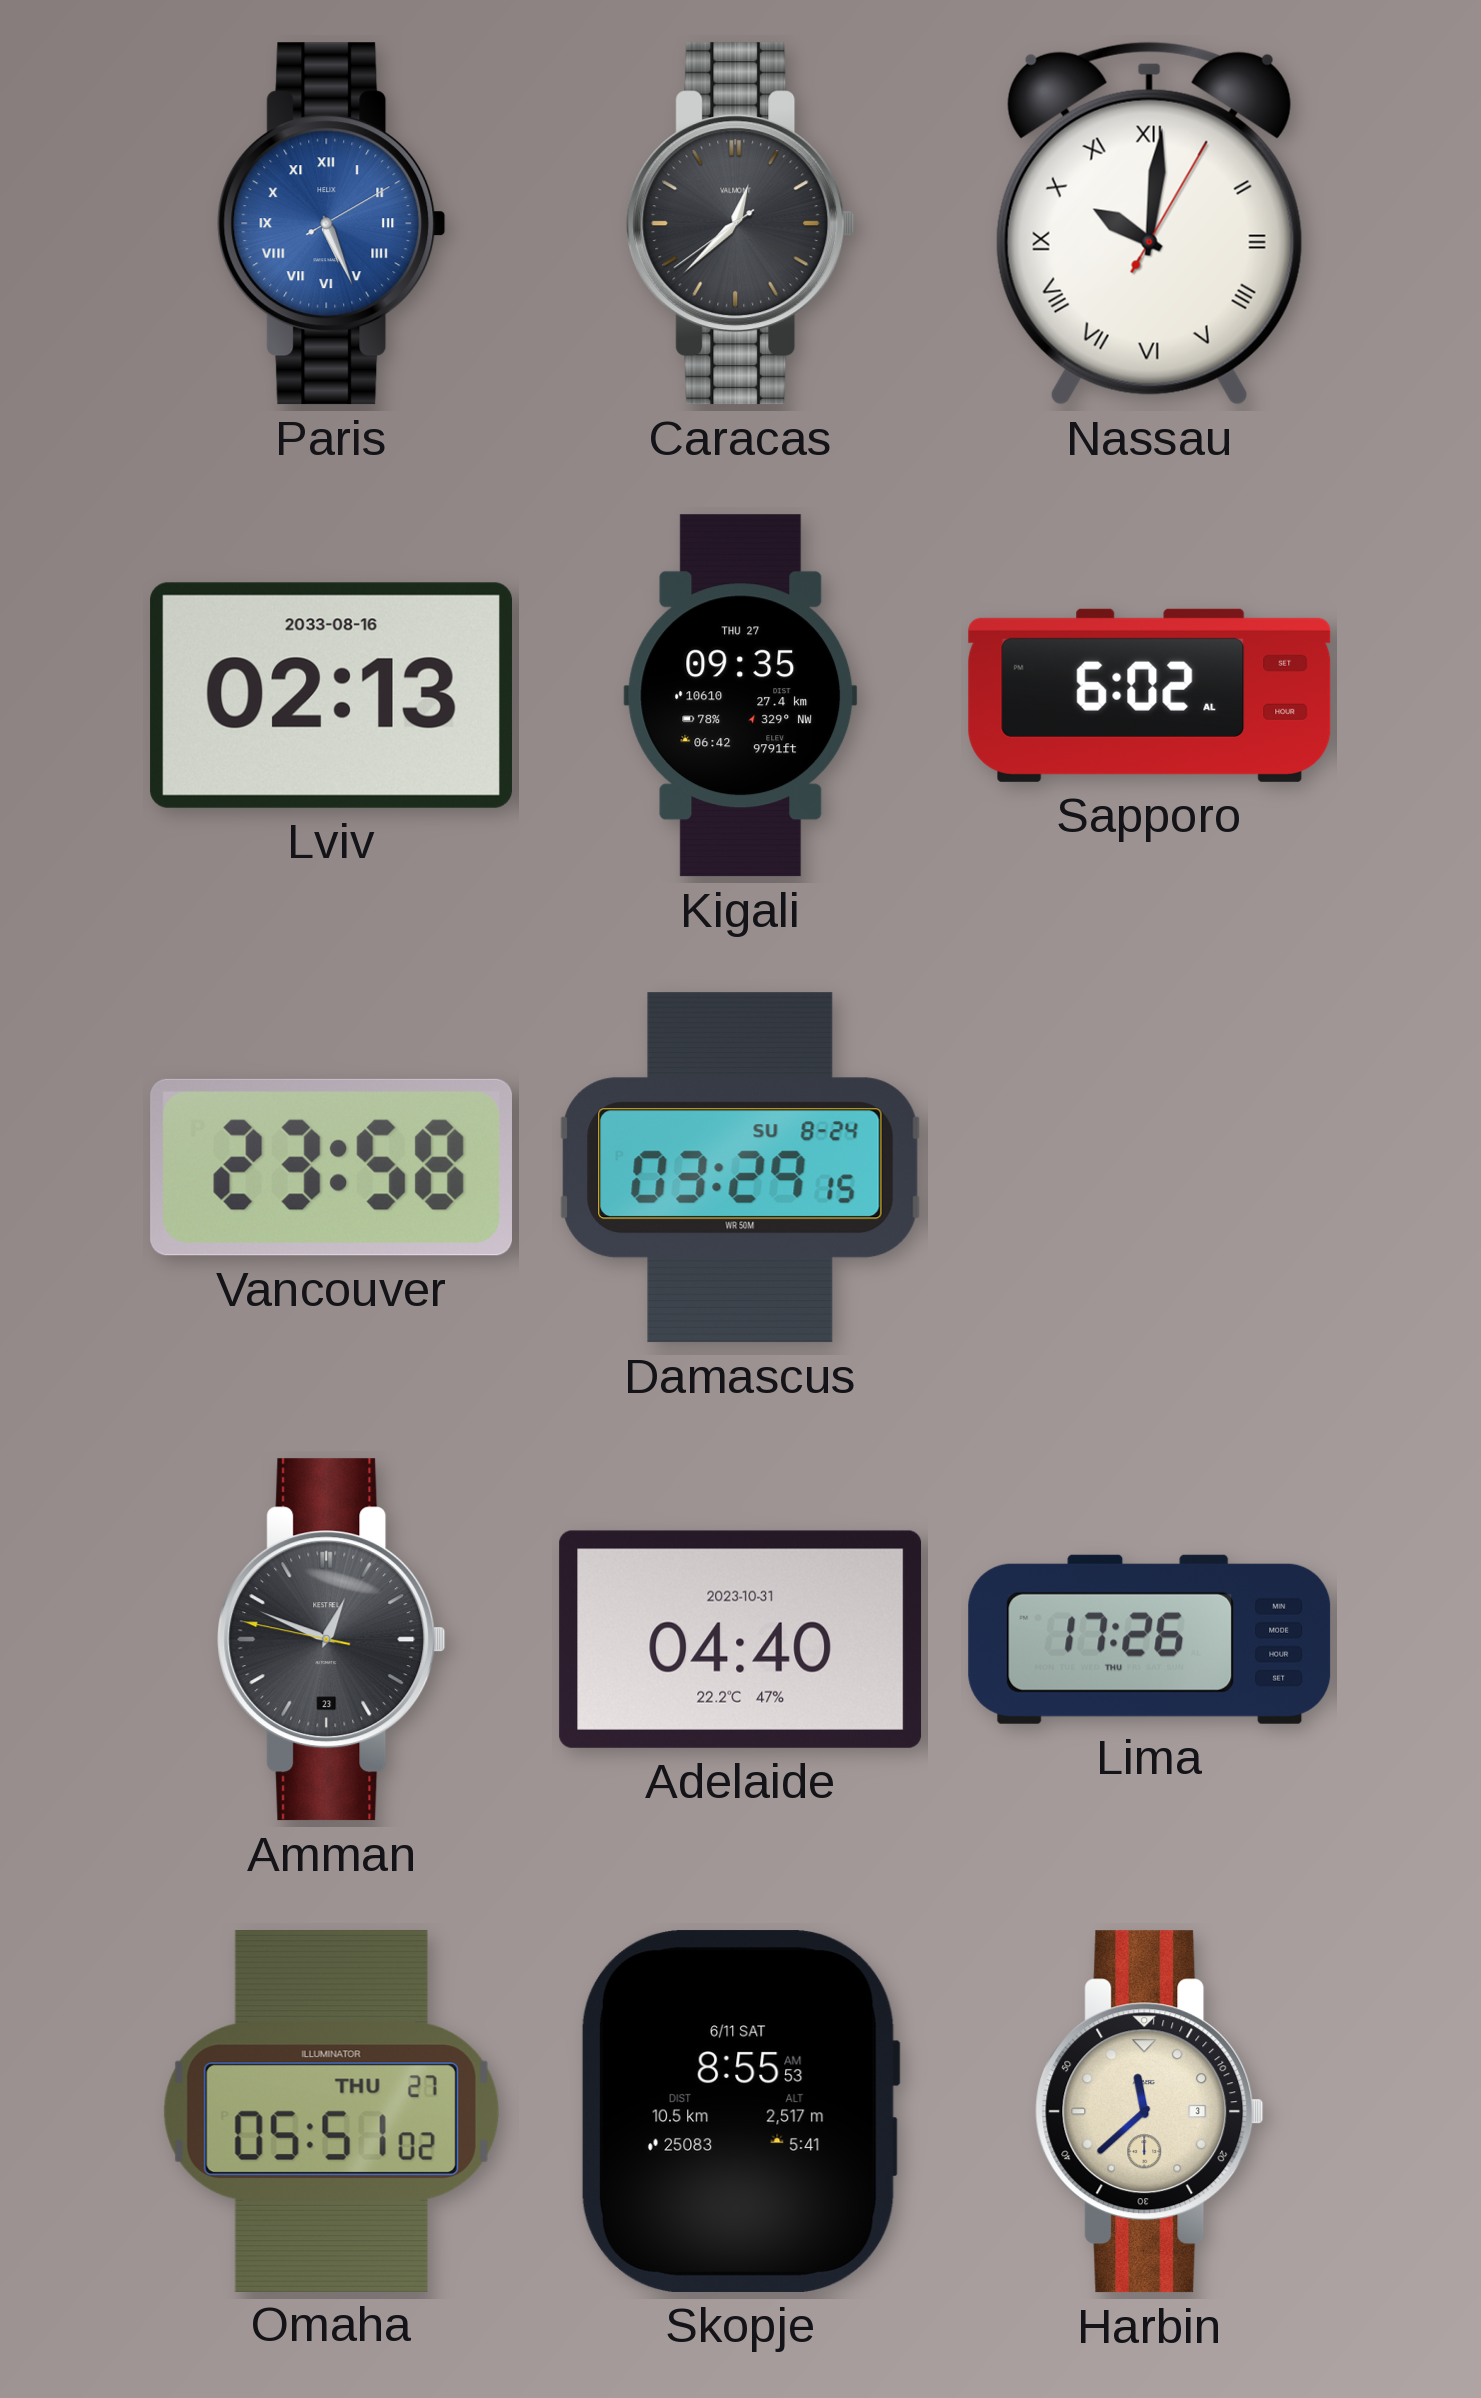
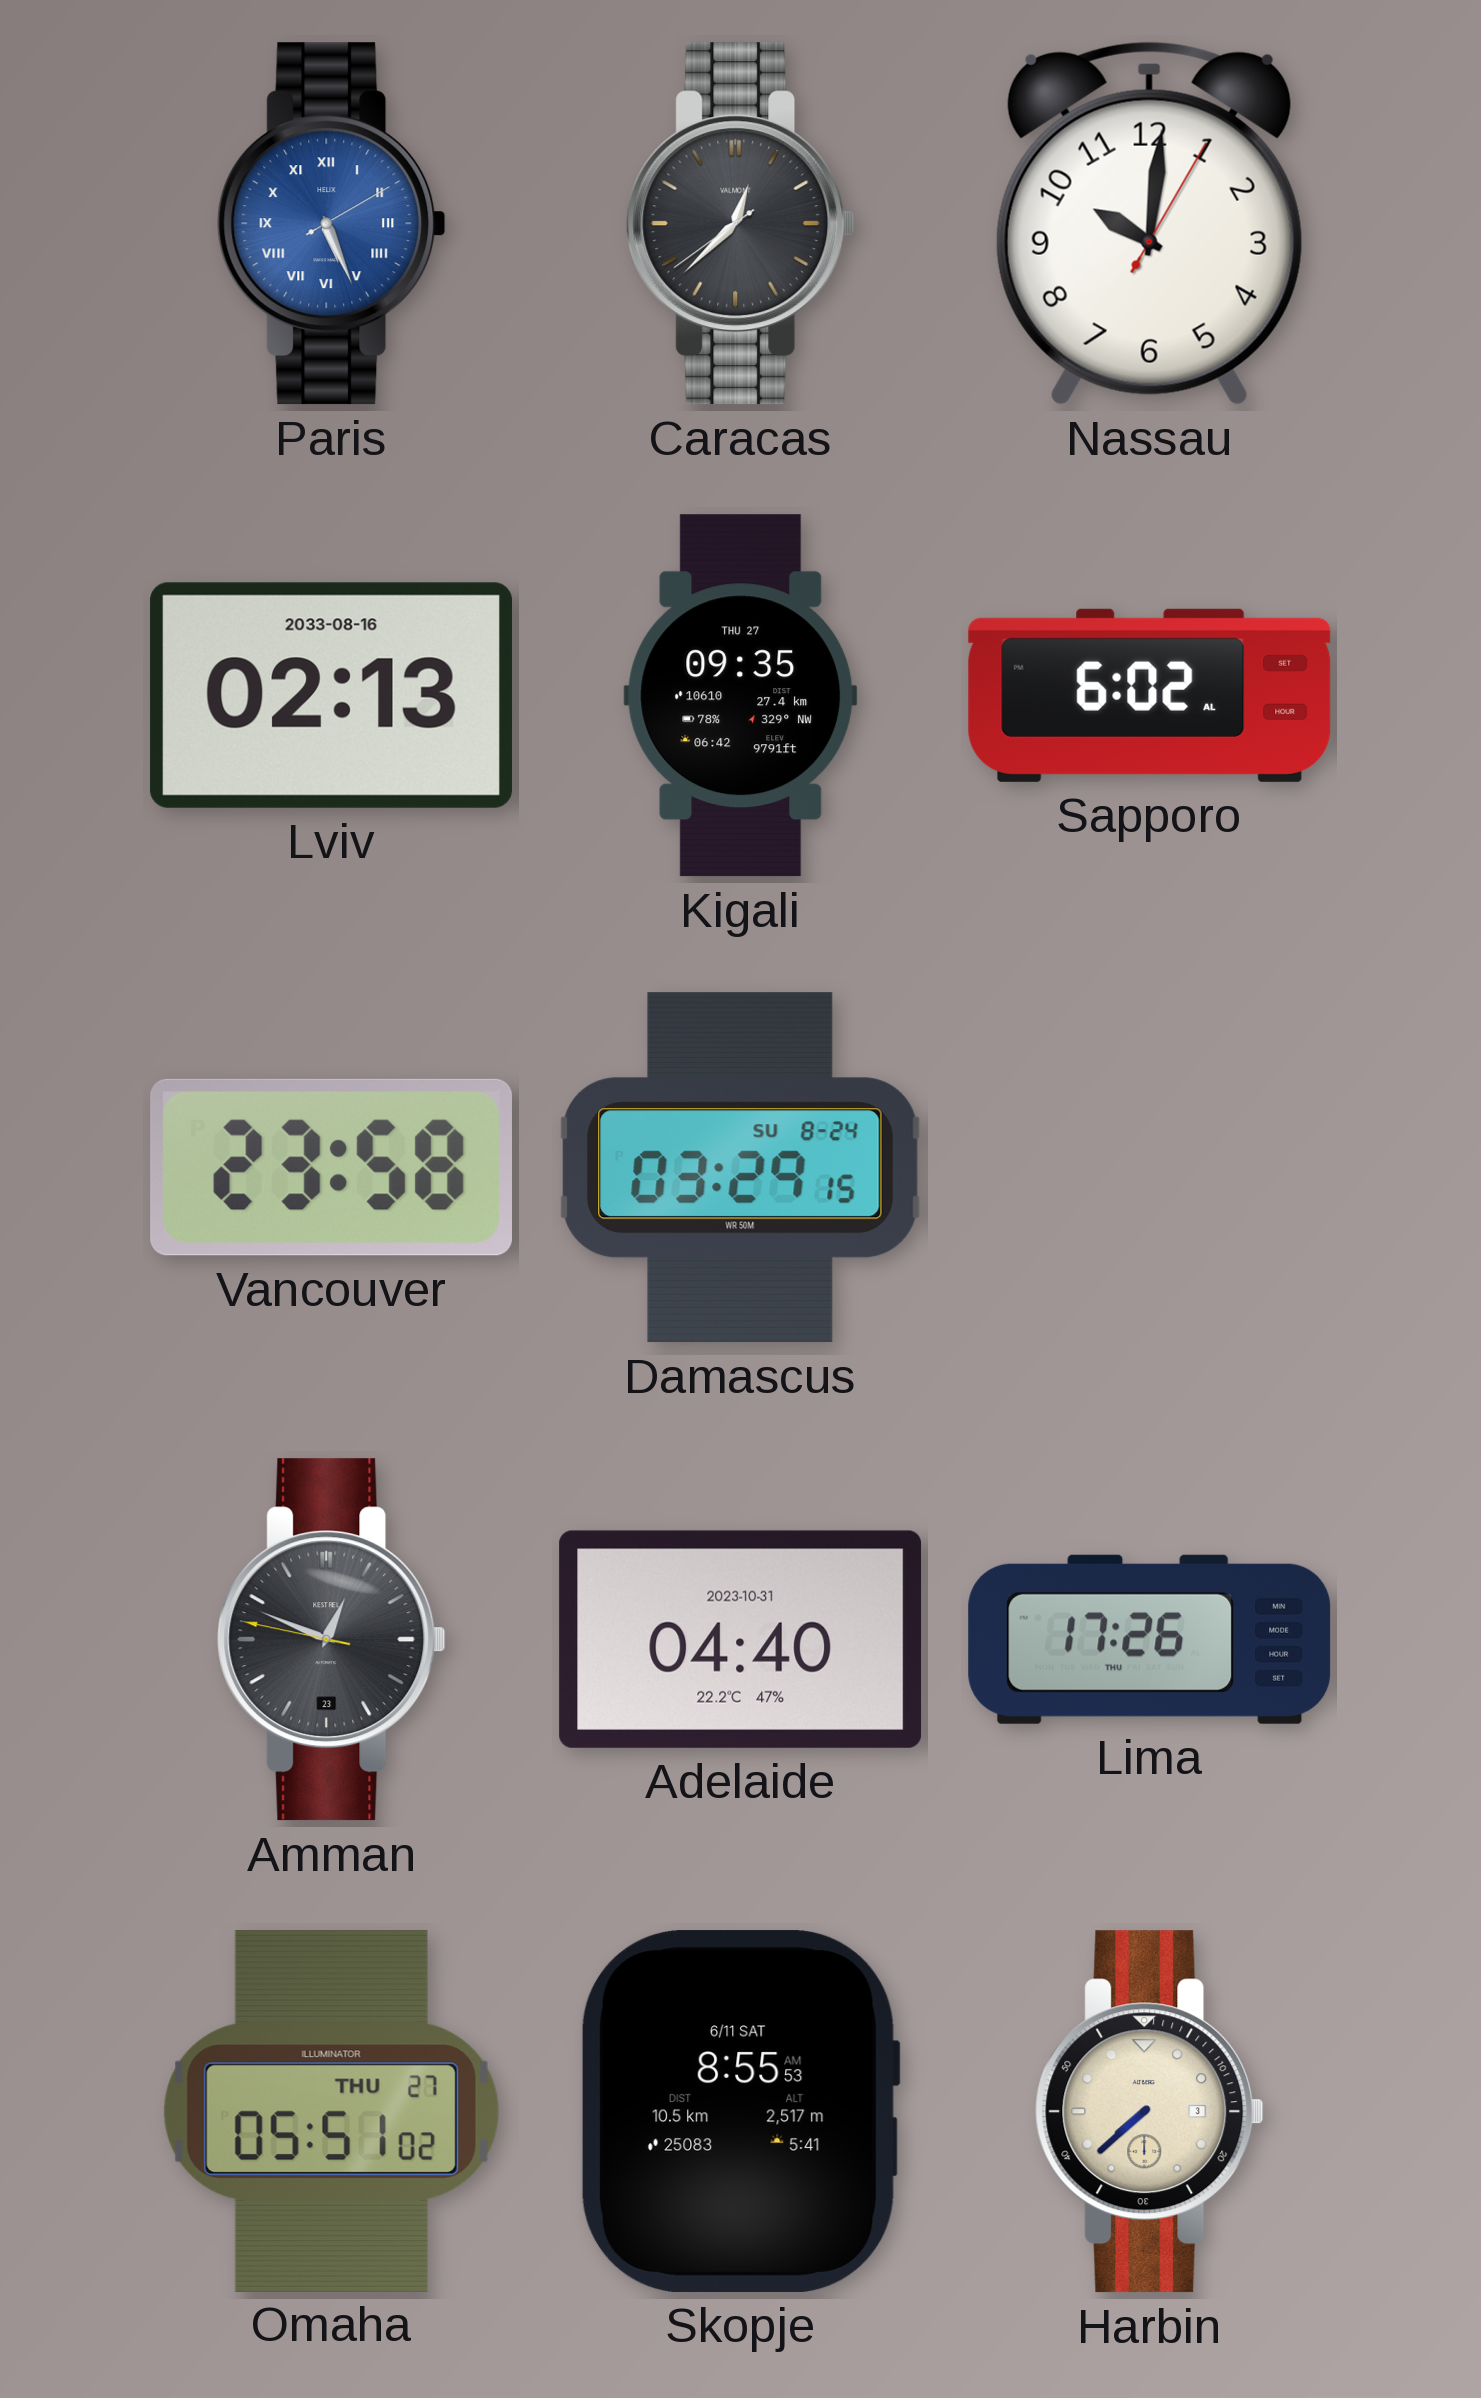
Nassau numerals: Roman -> Arabic
Harbin: 11:38 -> 7:38
